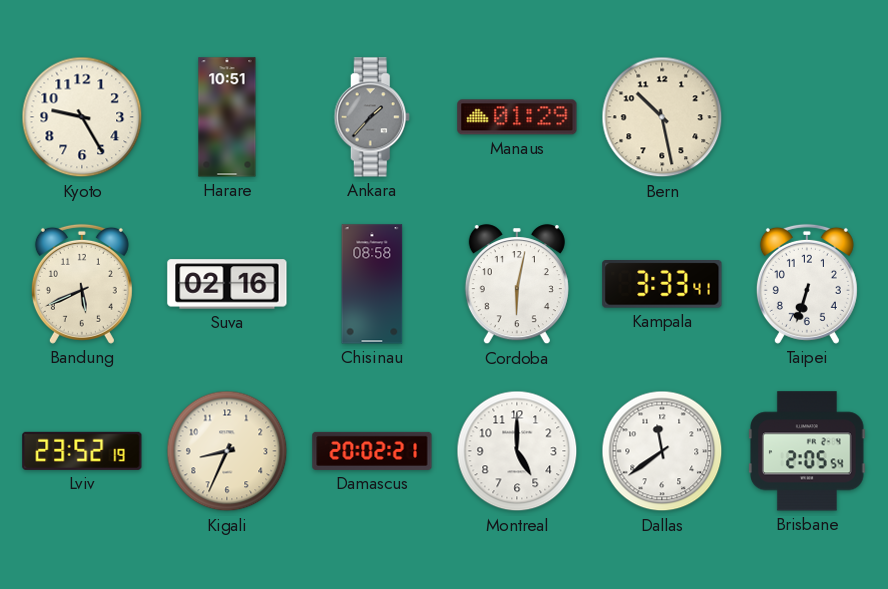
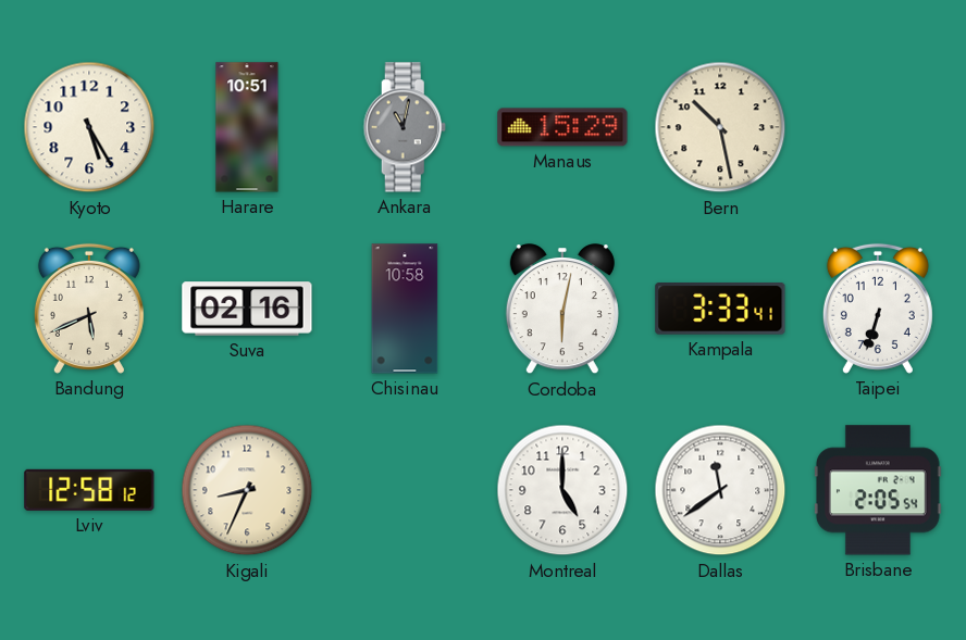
Kyoto: 9:25 -> 5:25
Ankara: 1:37 -> 11:02
Manaus: 01:29 -> 15:29
Chisinau: 08:58 -> 10:58
Lviv: 23:52 -> 12:58
Damascus: 20:02 -> none
